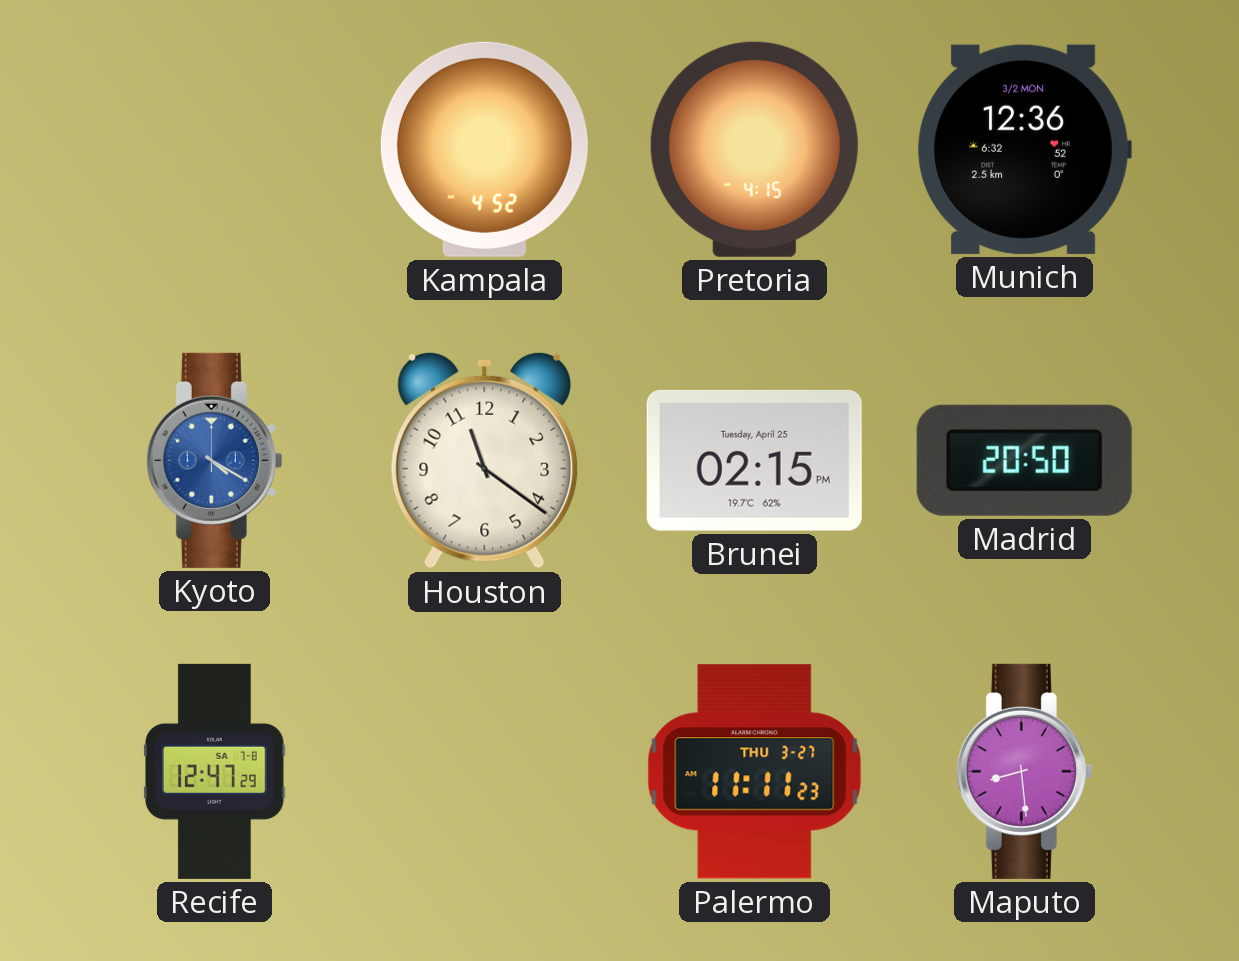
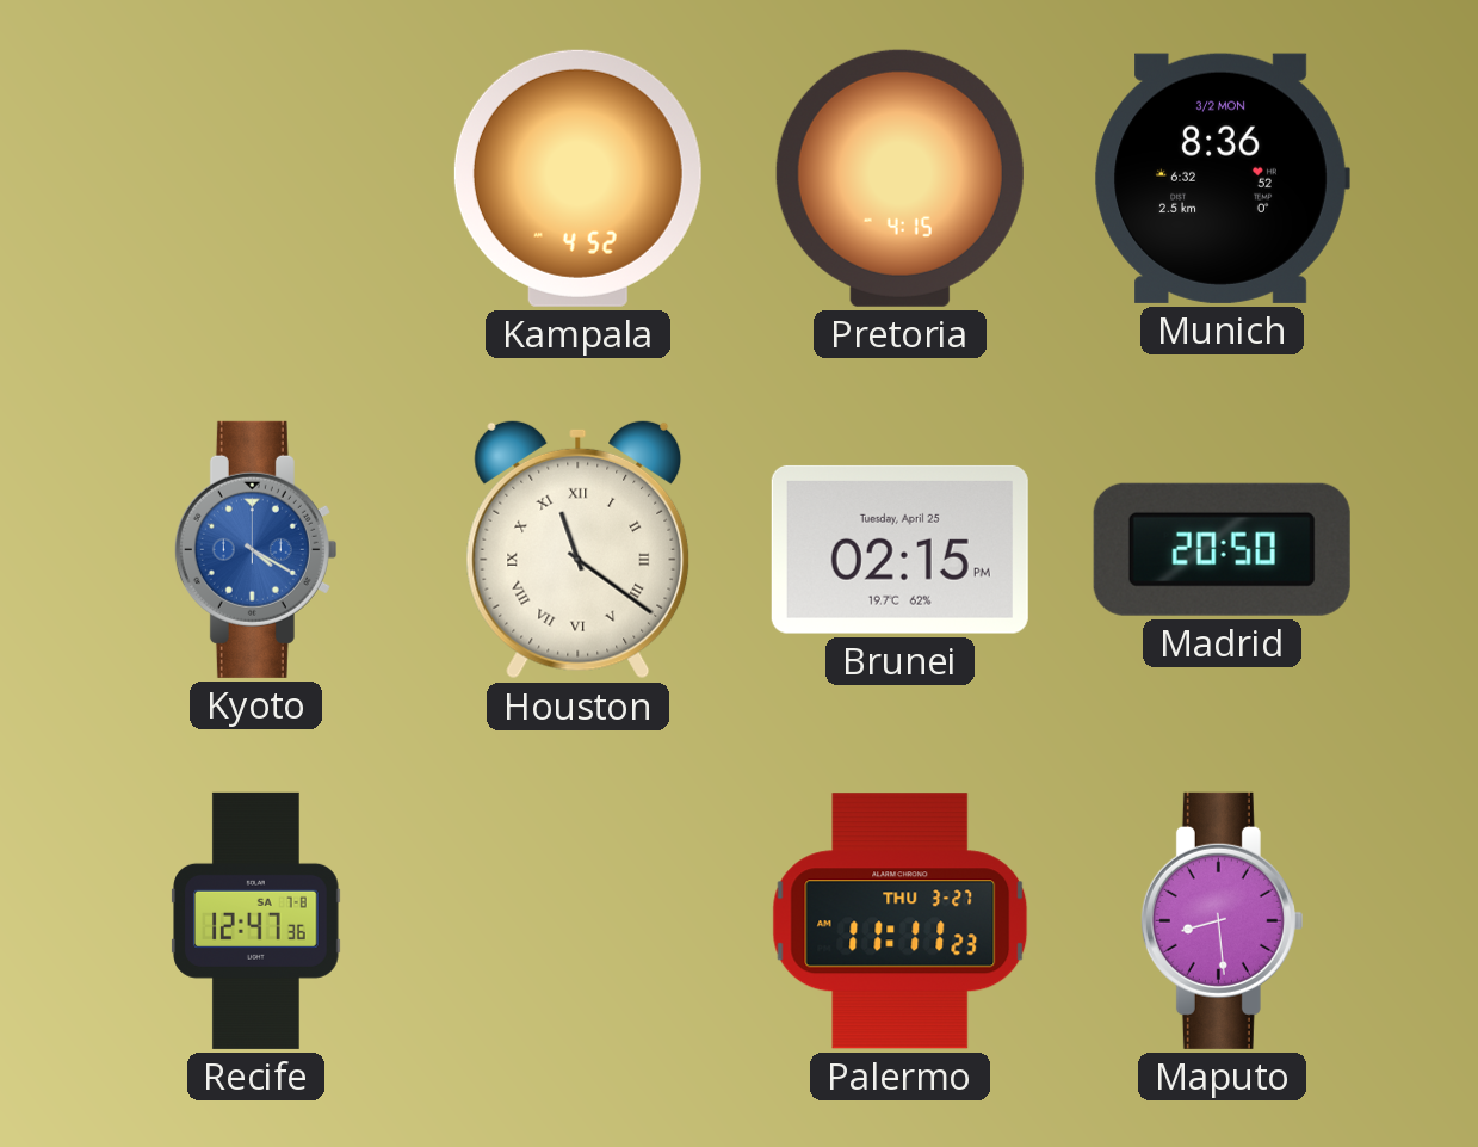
Munich: 12:36 -> 8:36
Houston numerals: Arabic -> Roman
Recife: 12:47:29 -> 12:47:36
